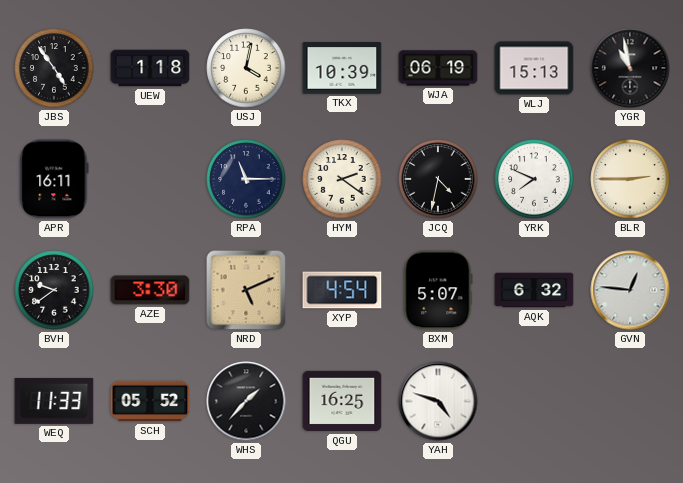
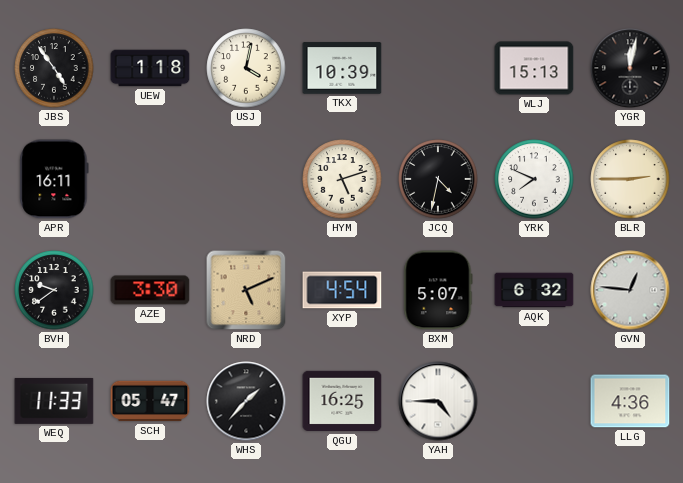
WJA: 06:19 -> none
YGR: 10:58 -> 12:02
RPA: 11:15 -> none
HYM: 2:21 -> 5:12
SCH: 05:52 -> 05:47
YAH: 4:48 -> 4:45
LLG: none -> 4:36
